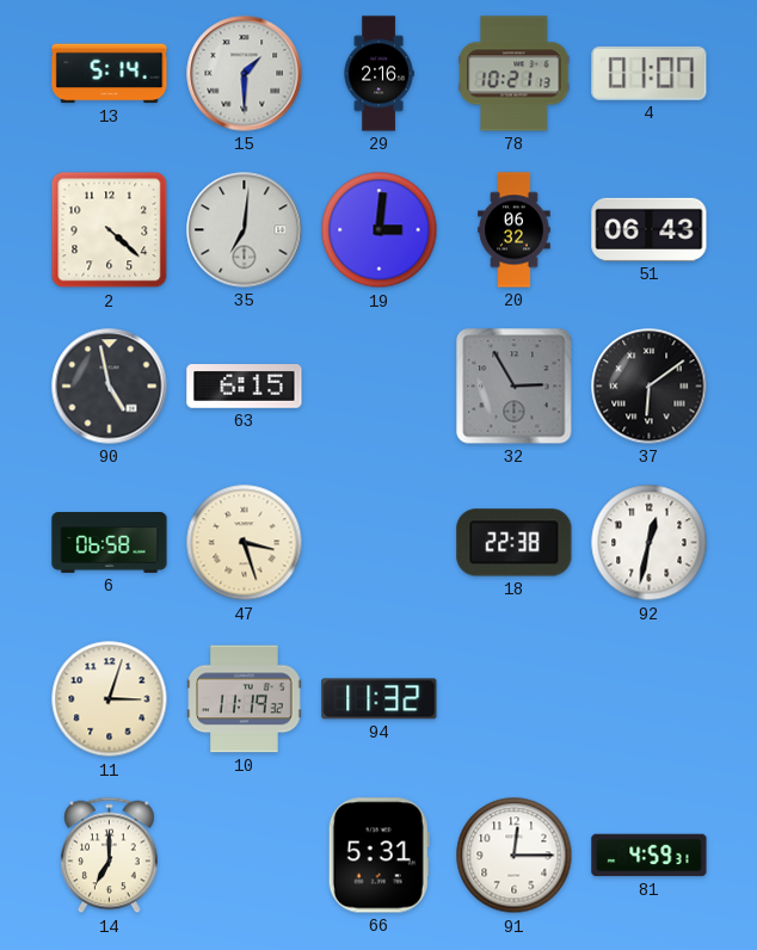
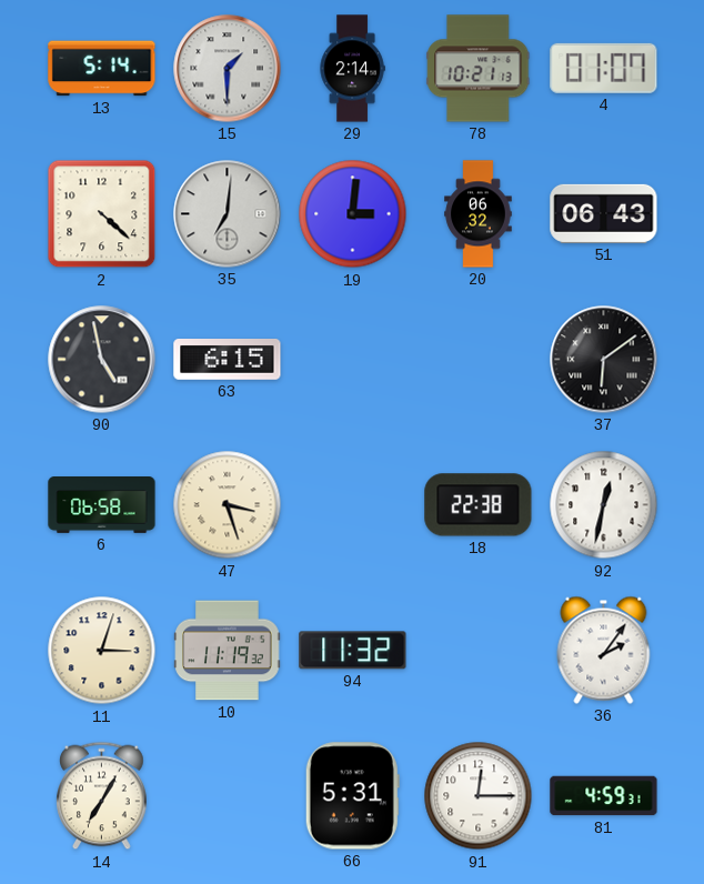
29: 2:16 -> 2:14
32: 2:55 -> none
36: none -> 2:06
14: 7:00 -> 7:05
